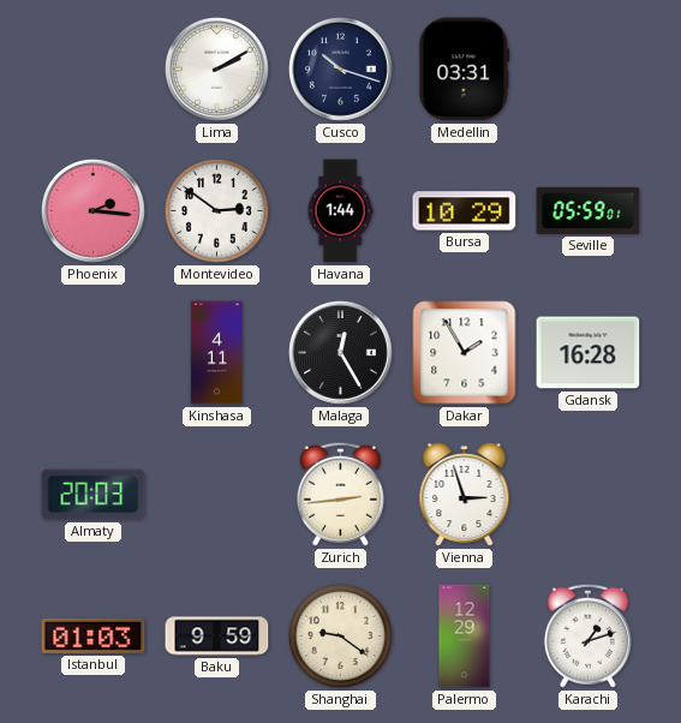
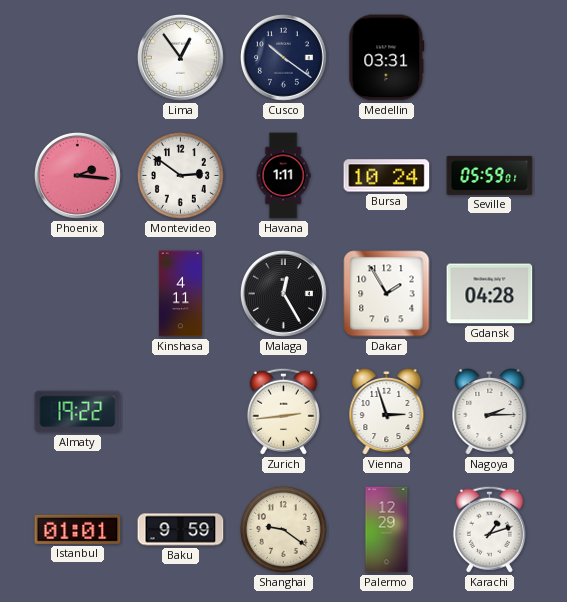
Lima: 2:10 -> 12:54
Cusco: 10:18 -> 10:21
Havana: 1:44 -> 1:11
Bursa: 10:29 -> 10:24
Gdansk: 16:28 -> 04:28
Almaty: 20:03 -> 19:22
Nagoya: none -> 2:15
Istanbul: 01:03 -> 01:01
